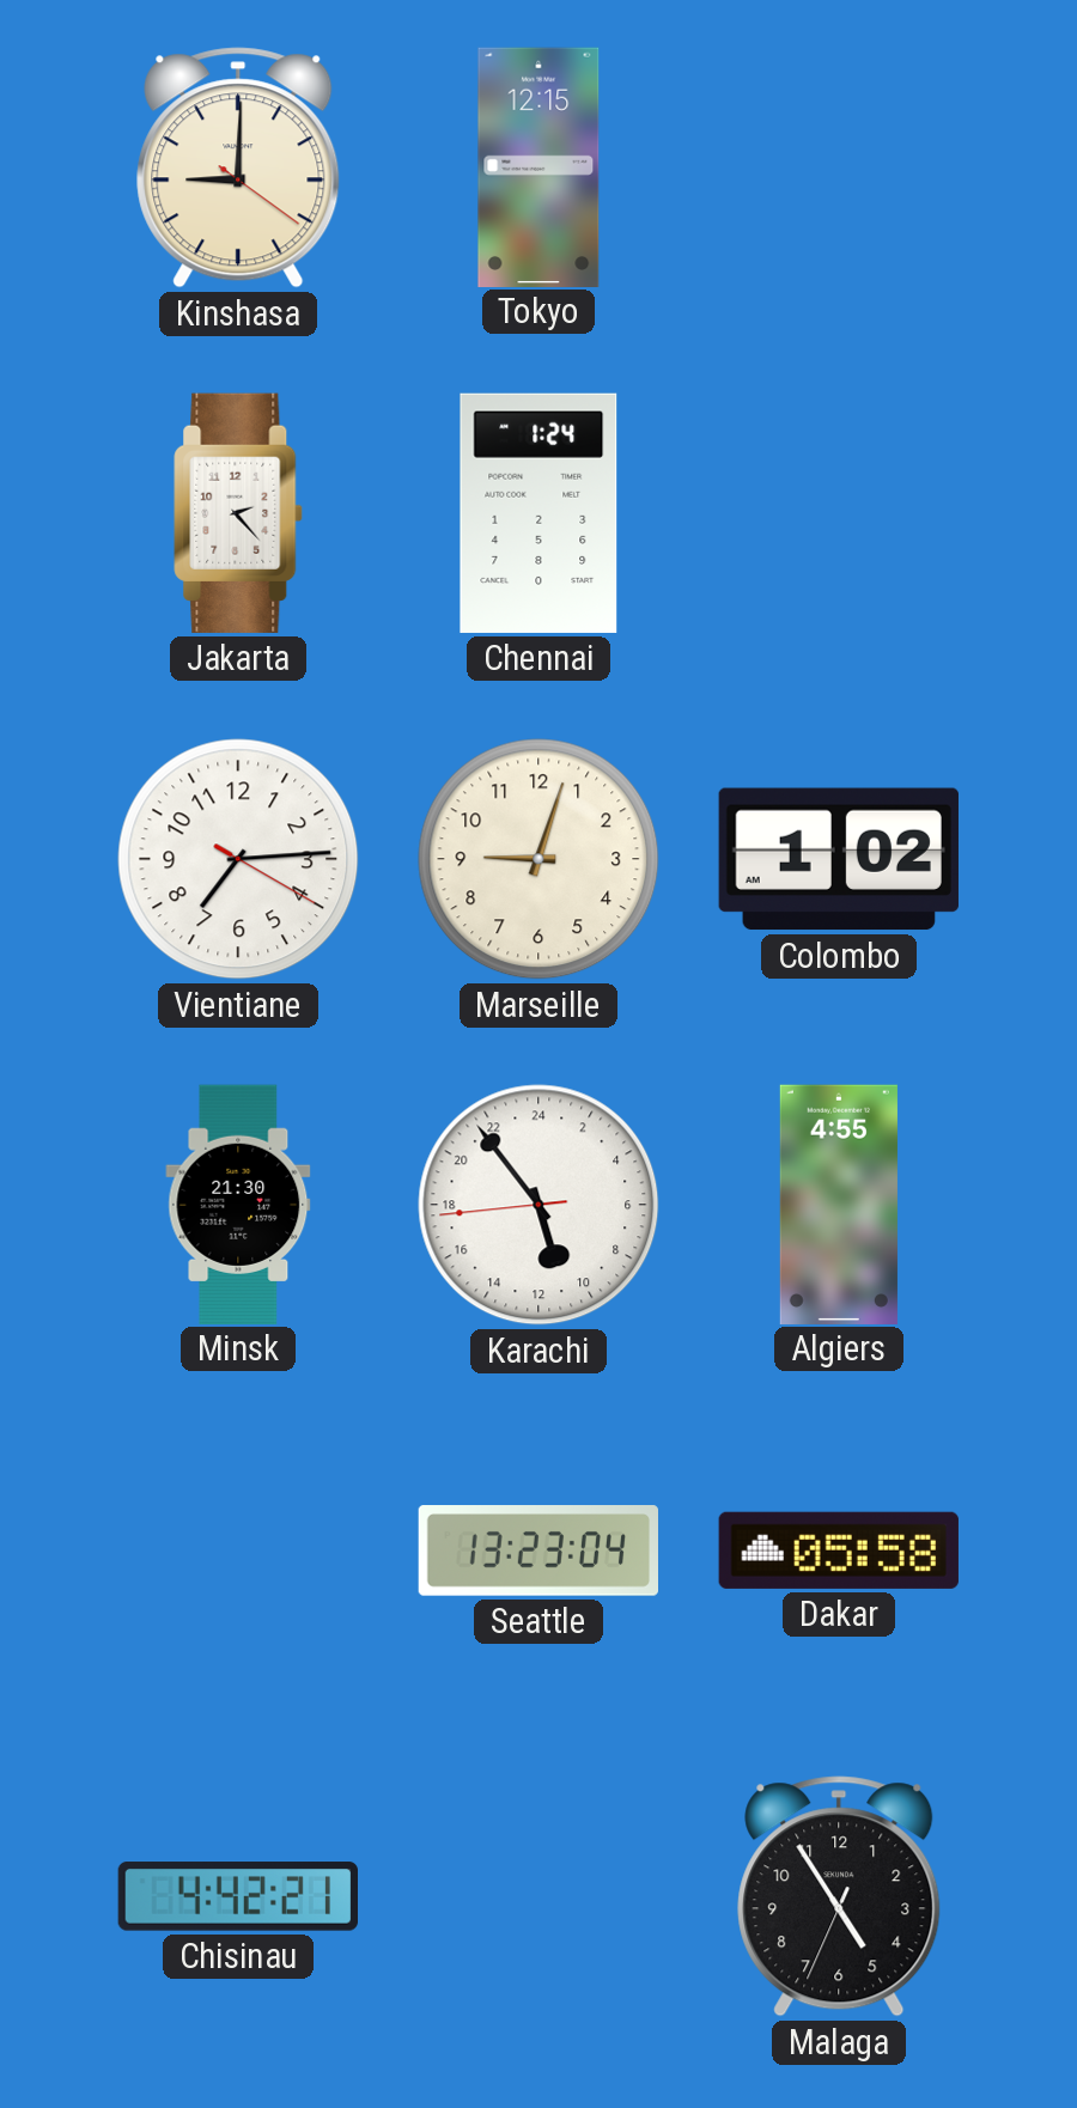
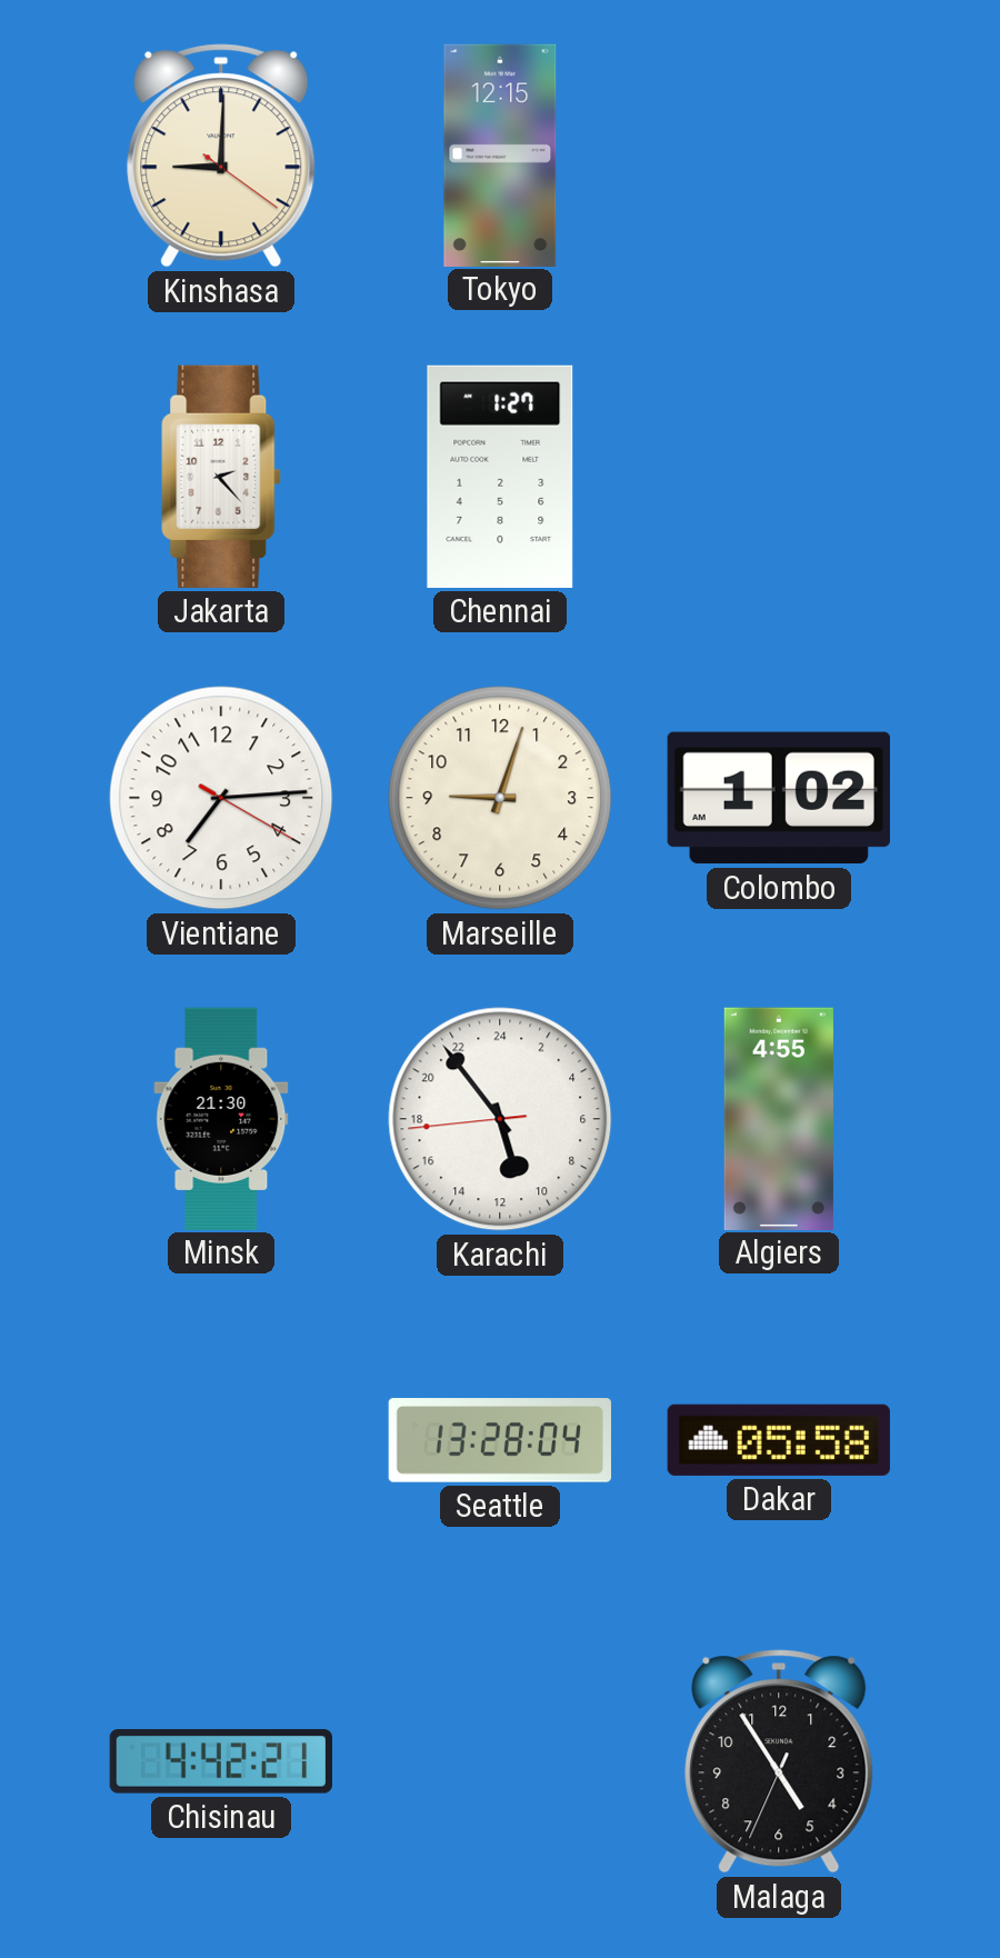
Chennai: 1:24 -> 1:27
Seattle: 13:23 -> 13:28
